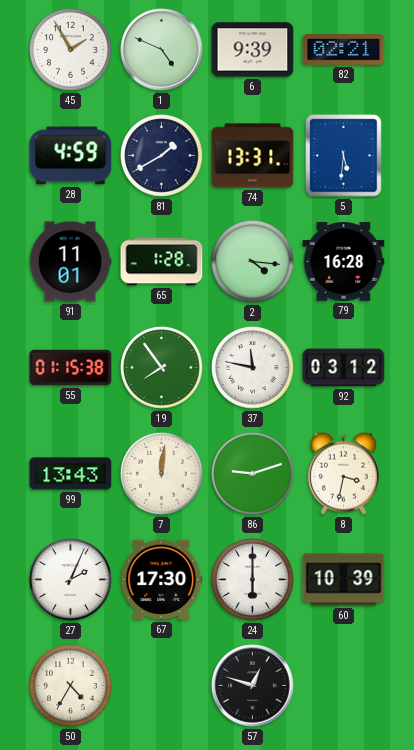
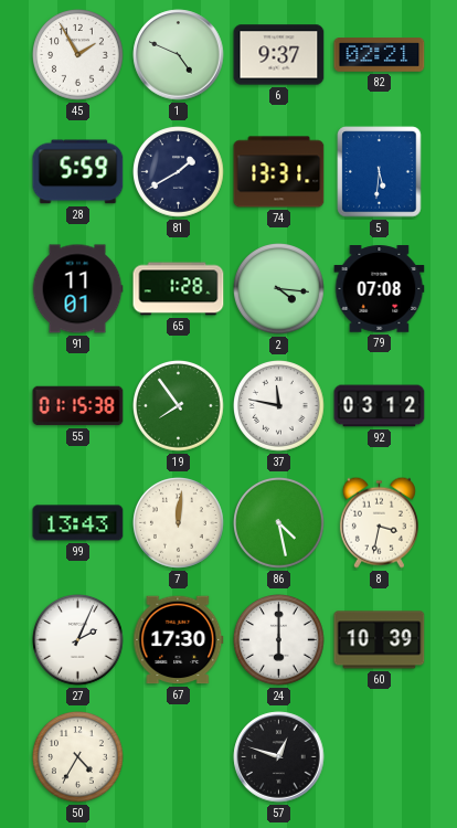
6: 9:39 -> 9:37
28: 4:59 -> 5:59
79: 16:28 -> 07:08
86: 9:12 -> 4:28
